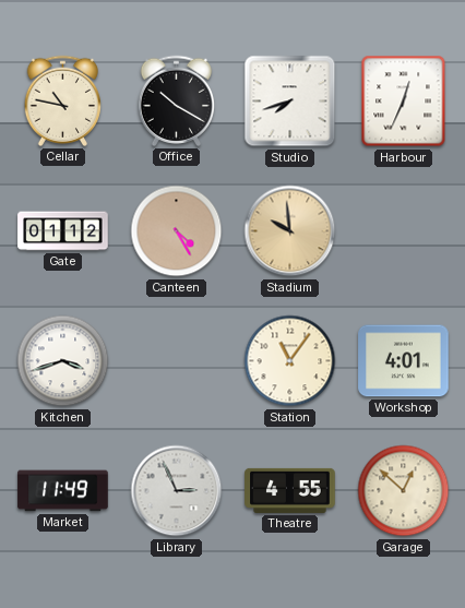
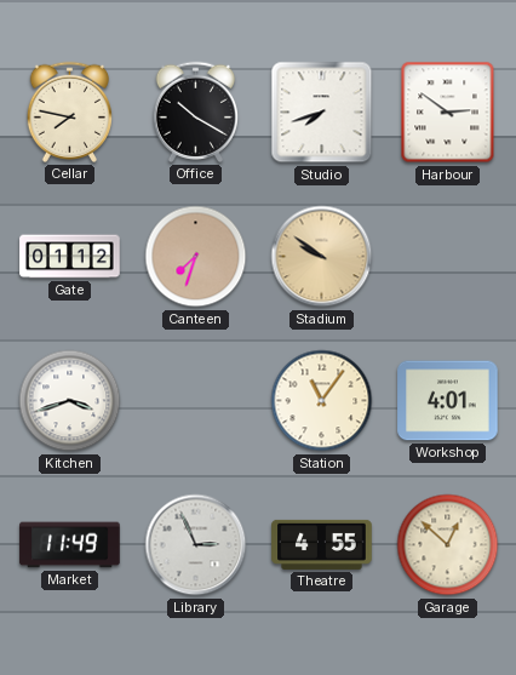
Cellar: 10:47 -> 7:47
Harbour: 12:34 -> 2:51
Canteen: 4:25 -> 7:33
Stadium: 9:59 -> 9:51
